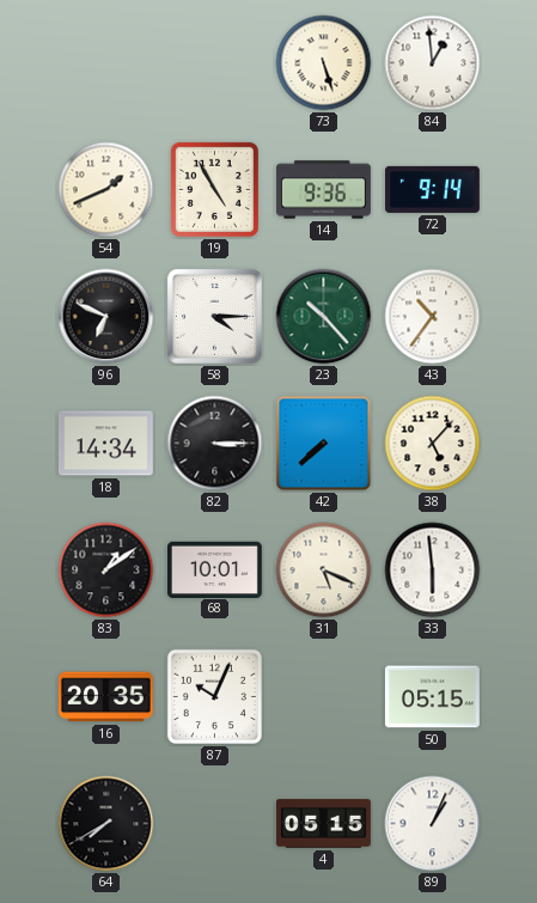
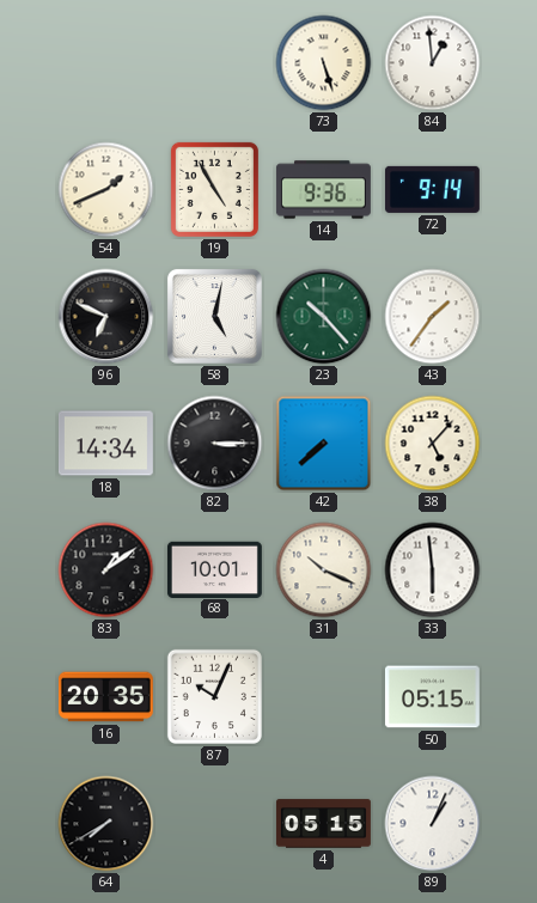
58: 4:15 -> 5:02
43: 10:36 -> 1:36
31: 5:19 -> 10:19
